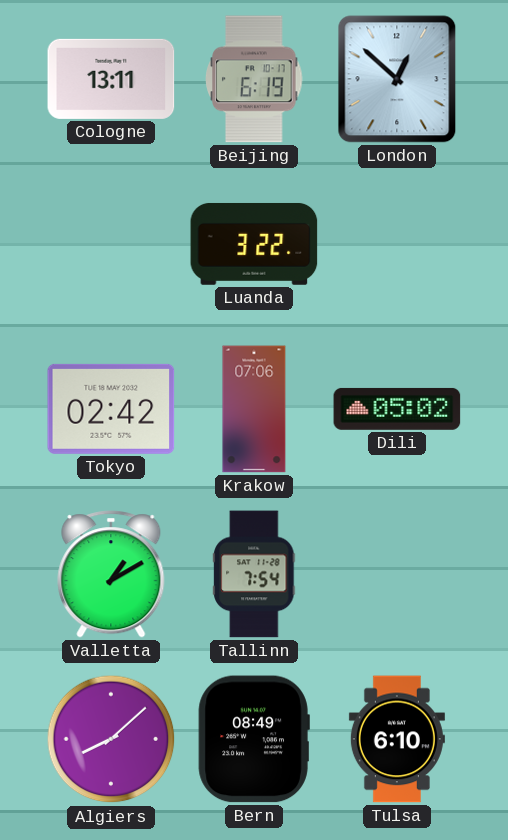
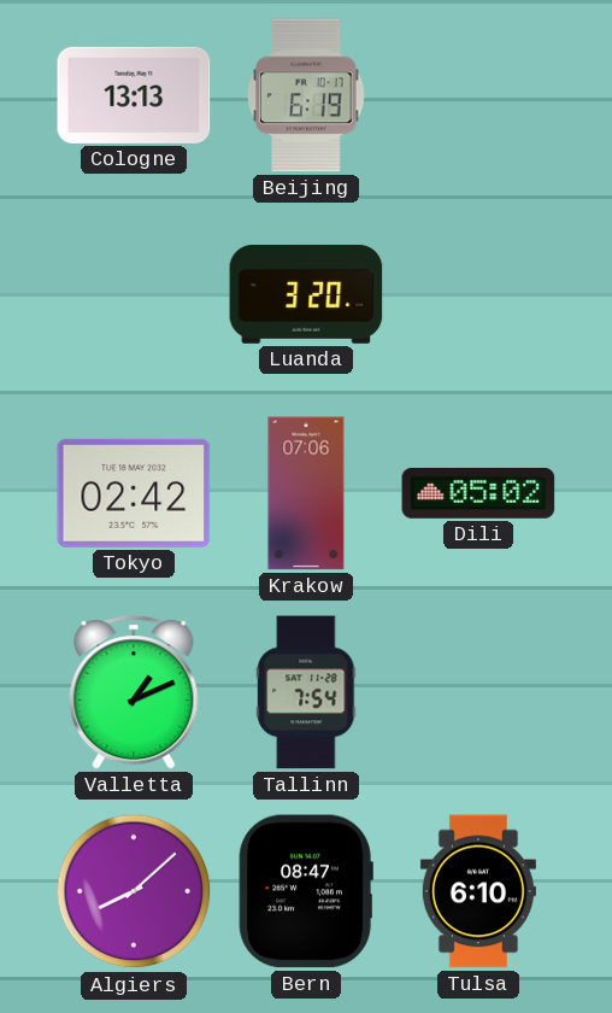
Cologne: 13:11 -> 13:13
London: 12:52 -> none
Luanda: 3:22 -> 3:20
Valletta: 1:10 -> 1:11
Bern: 08:49 -> 08:47
